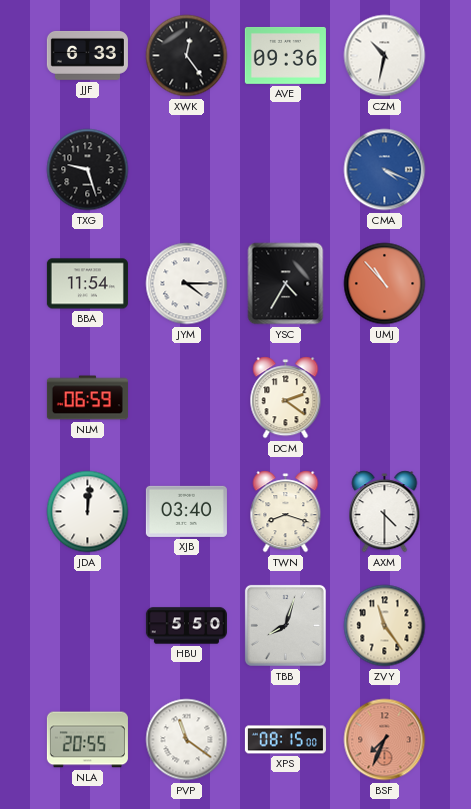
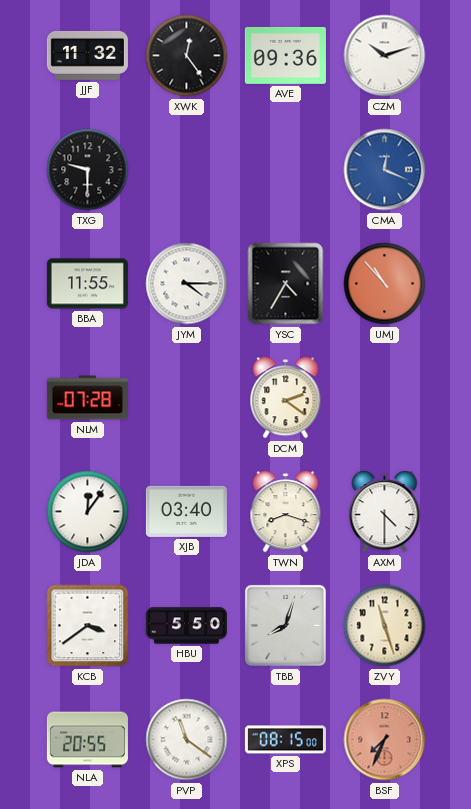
JJF: 6:33 -> 11:32
CZM: 10:32 -> 10:12
TXG: 9:27 -> 9:30
CMA: 4:19 -> 12:19
BBA: 11:54 -> 11:55
NLM: 06:59 -> 07:28
JDA: 12:01 -> 12:06
KCB: none -> 3:39
ZVY: 11:24 -> 11:27
